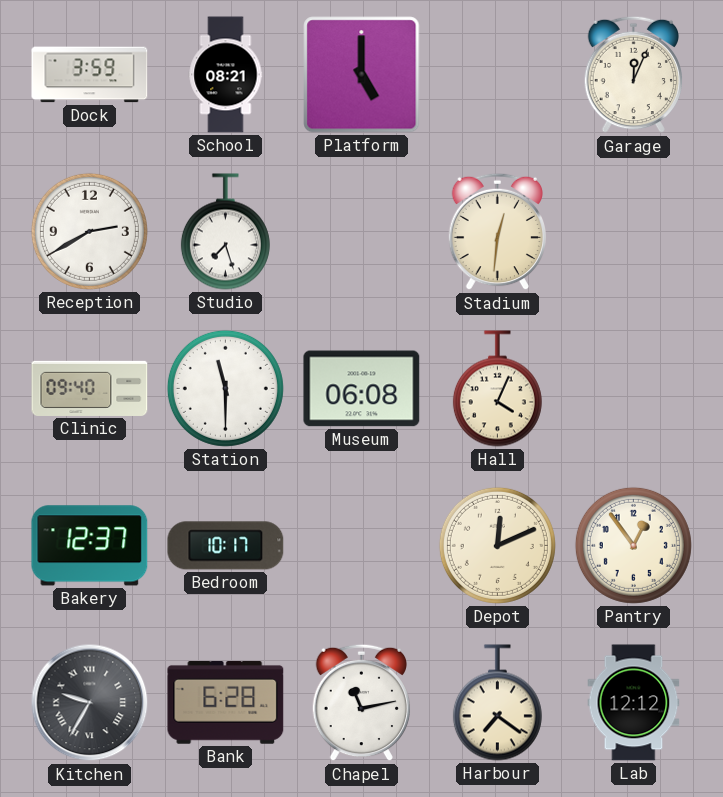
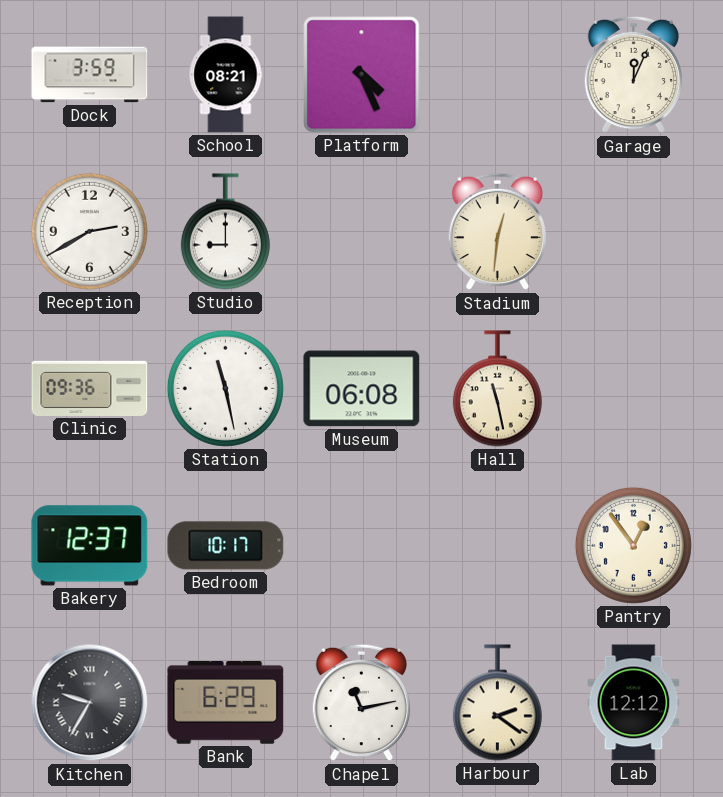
Platform: 5:00 -> 4:26
Studio: 7:27 -> 9:00
Clinic: 09:40 -> 09:36
Station: 11:30 -> 11:28
Hall: 4:04 -> 11:28
Depot: 12:11 -> none
Bank: 6:28 -> 6:29
Harbour: 7:21 -> 2:21
